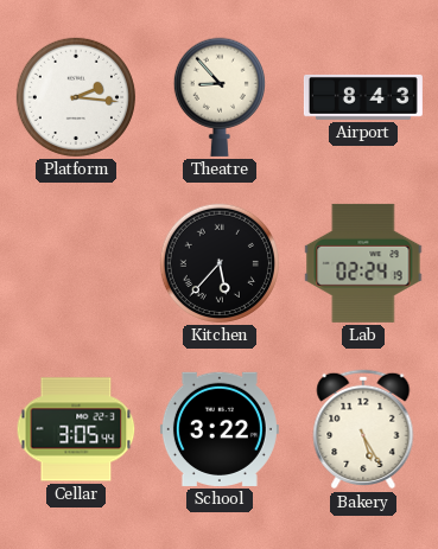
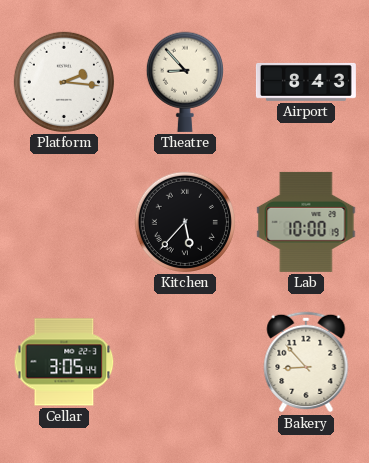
Lab: 02:24 -> 10:00
School: 3:22 -> none
Bakery: 5:25 -> 8:53
